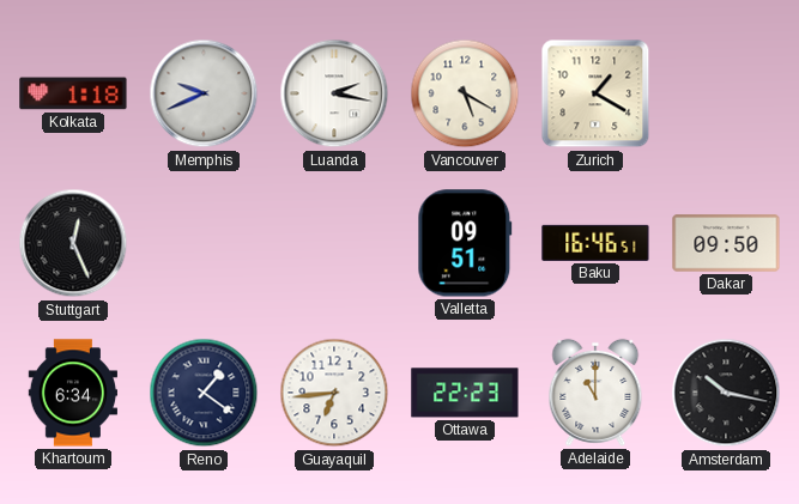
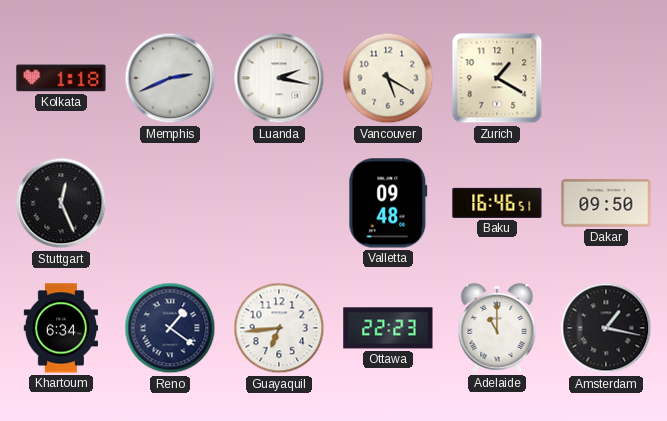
Memphis: 9:41 -> 2:41
Valletta: 09:51 -> 09:48
Amsterdam: 10:17 -> 1:17
